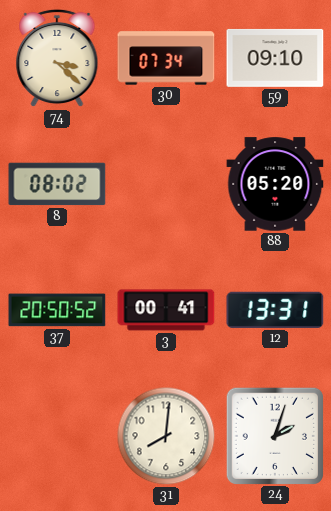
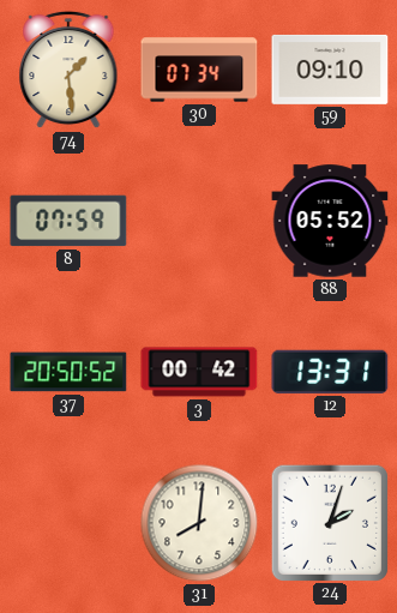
74: 3:22 -> 1:29
8: 08:02 -> 07:59
88: 05:20 -> 05:52
3: 00:41 -> 00:42
